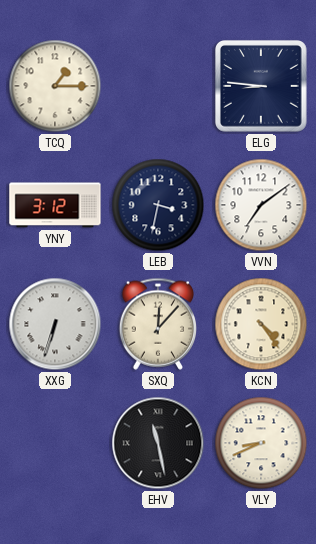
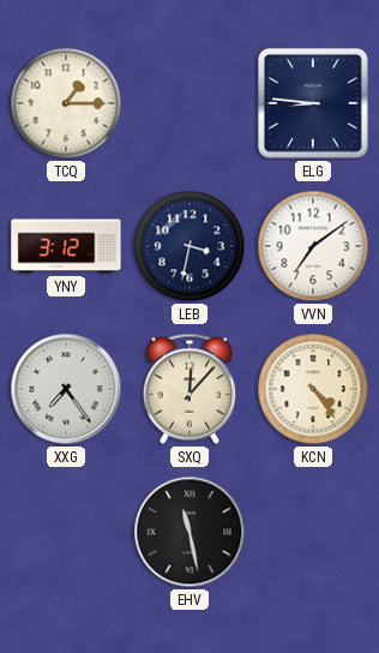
XXG: 6:33 -> 7:24
VLY: 8:41 -> none
